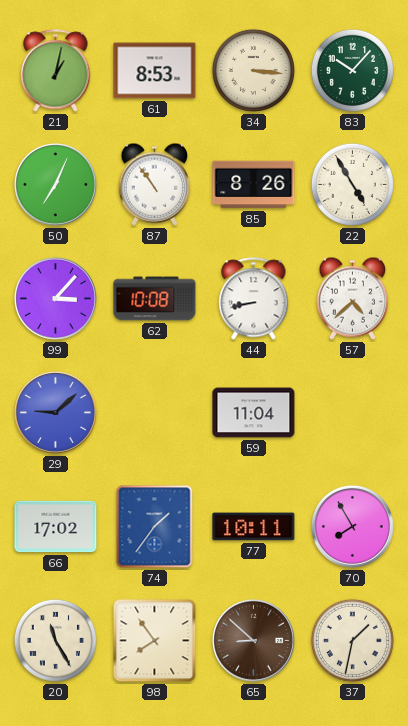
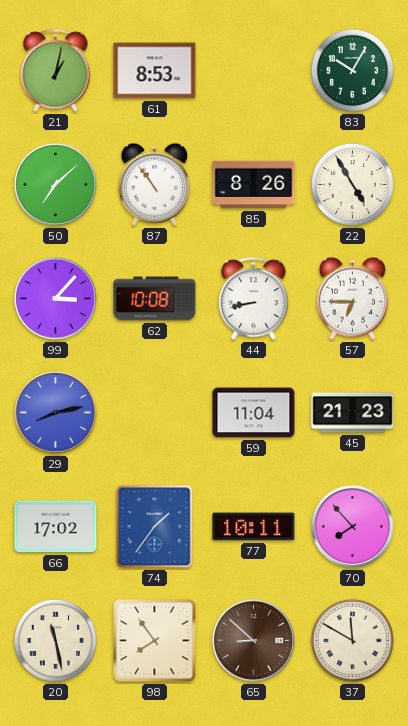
34: 3:16 -> none
83: 10:07 -> 10:05
50: 7:04 -> 7:08
57: 4:38 -> 6:45
29: 9:08 -> 8:13
45: none -> 21:23
70: 7:55 -> 7:53
20: 11:25 -> 11:28
37: 1:32 -> 11:50
